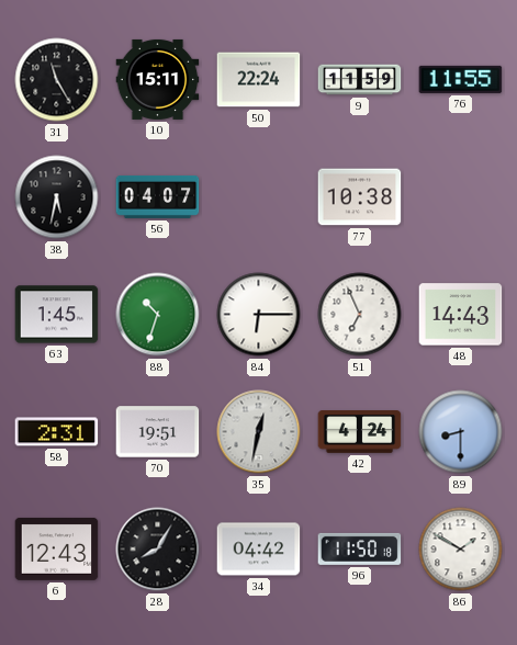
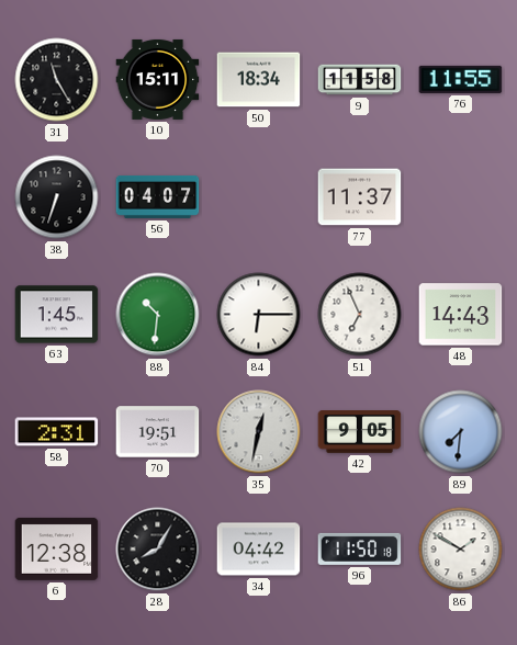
50: 22:24 -> 18:34
9: 11:59 -> 11:58
38: 5:32 -> 6:33
77: 10:38 -> 11:37
88: 10:33 -> 10:31
42: 4:24 -> 9:05
89: 8:30 -> 7:31
6: 12:43 -> 12:38
